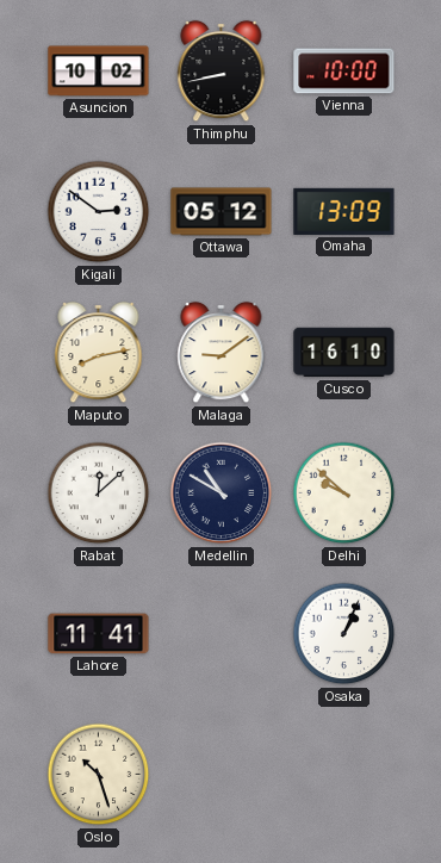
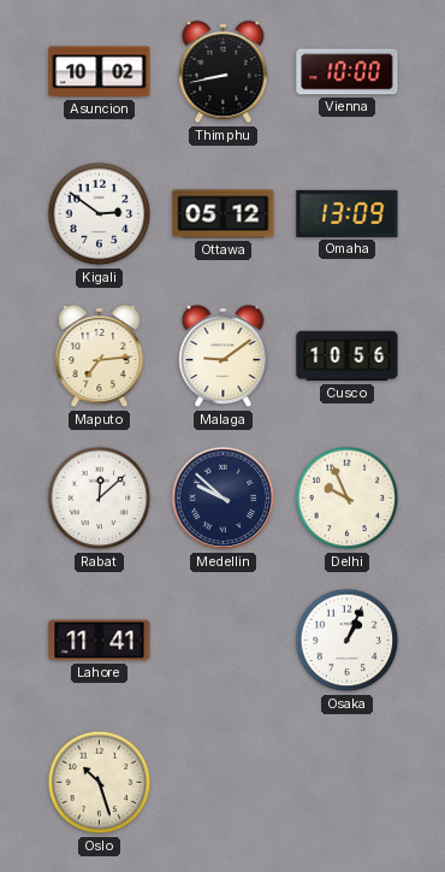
Maputo: 8:13 -> 7:14
Cusco: 16:10 -> 10:56
Medellin: 10:50 -> 9:52
Delhi: 9:52 -> 9:56
